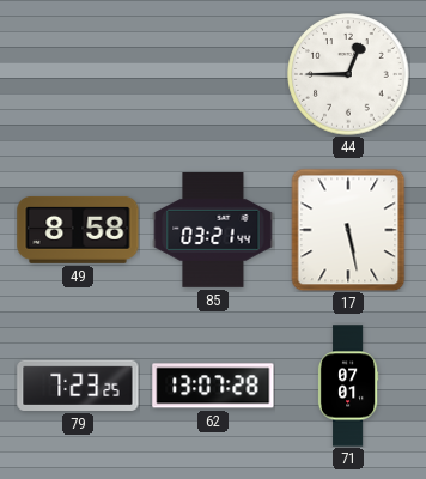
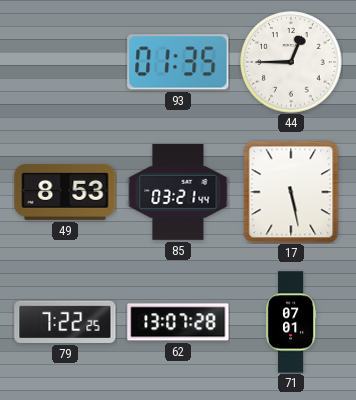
93: none -> 01:35
49: 8:58 -> 8:53
79: 7:23 -> 7:22
